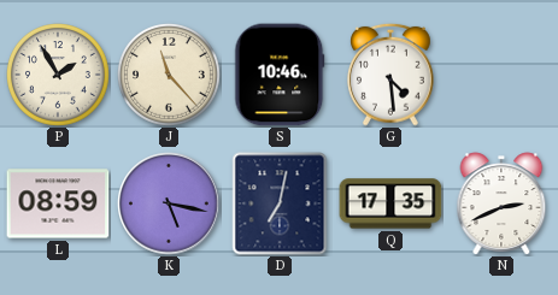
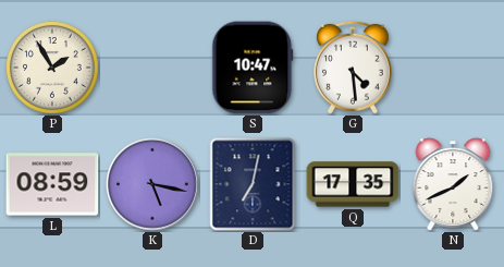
J: 11:23 -> none
S: 10:46 -> 10:47
N: 2:41 -> 1:41
